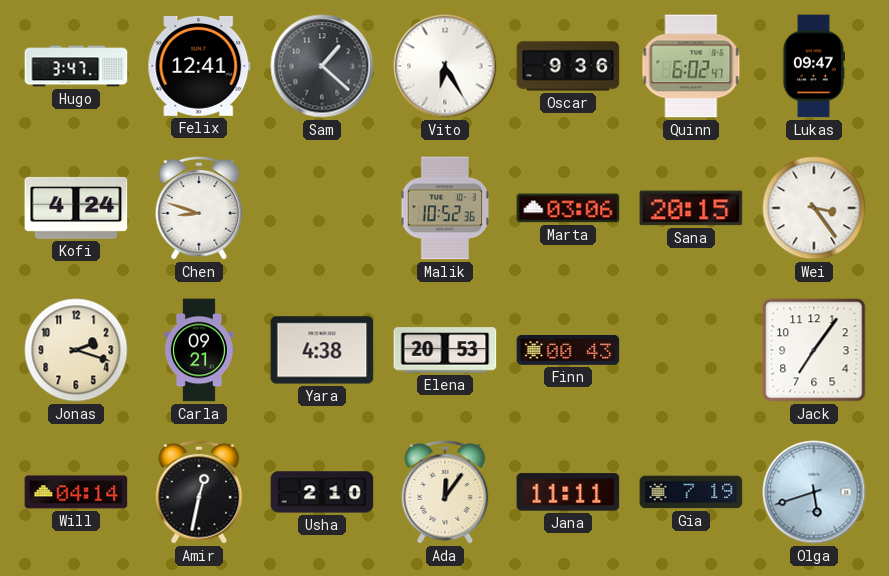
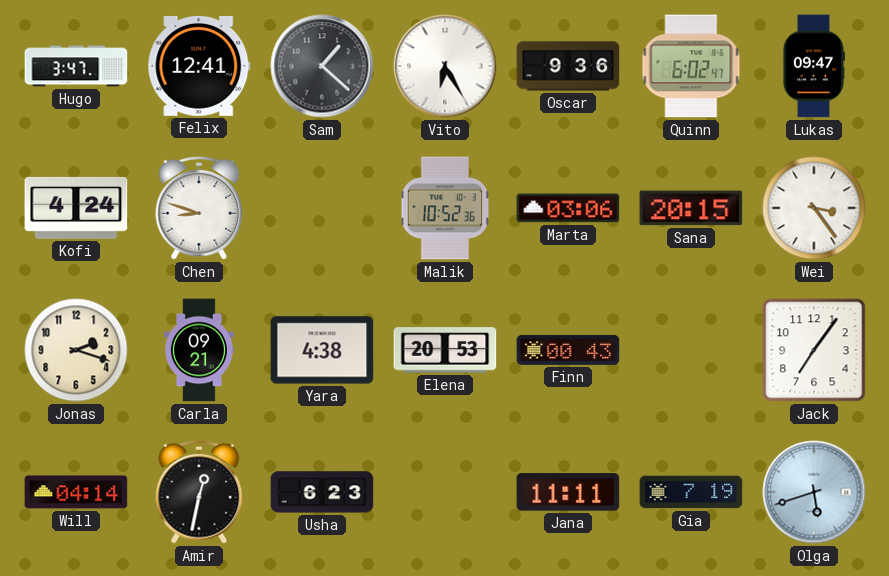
Usha: 2:10 -> 6:23
Ada: 12:06 -> none
